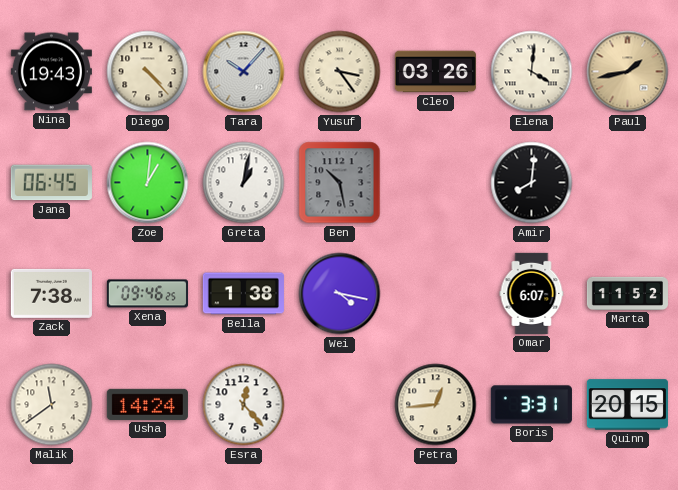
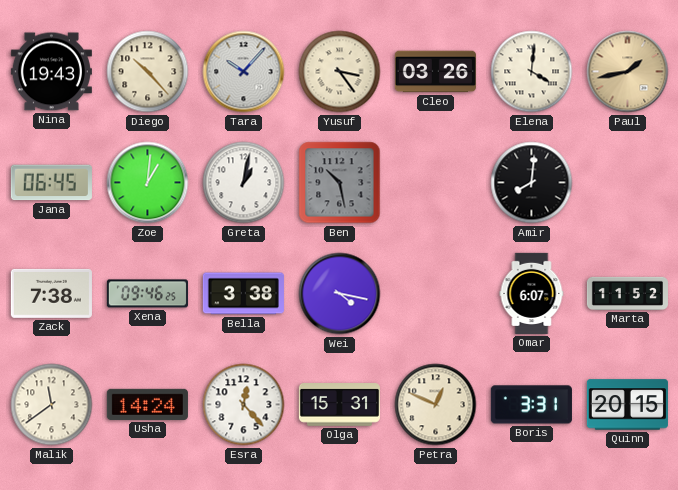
Diego: 4:23 -> 10:23
Bella: 1:38 -> 3:38
Olga: none -> 15:31
Petra: 12:44 -> 12:49
